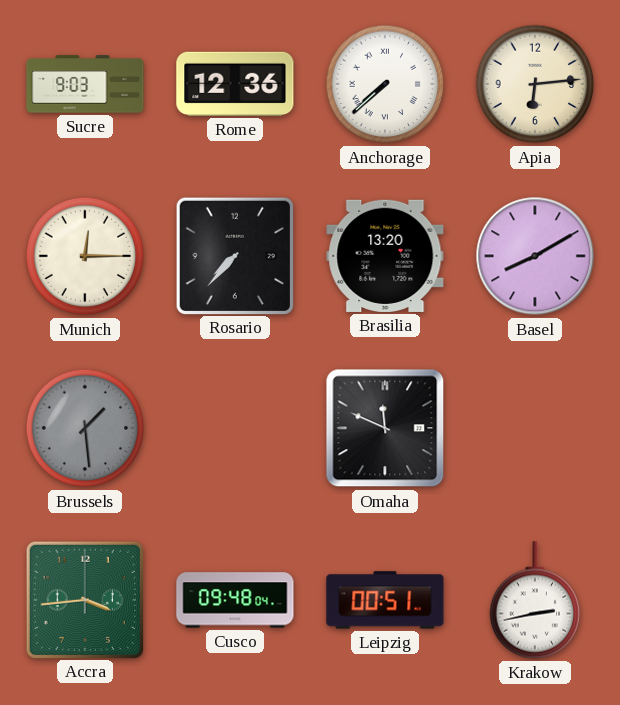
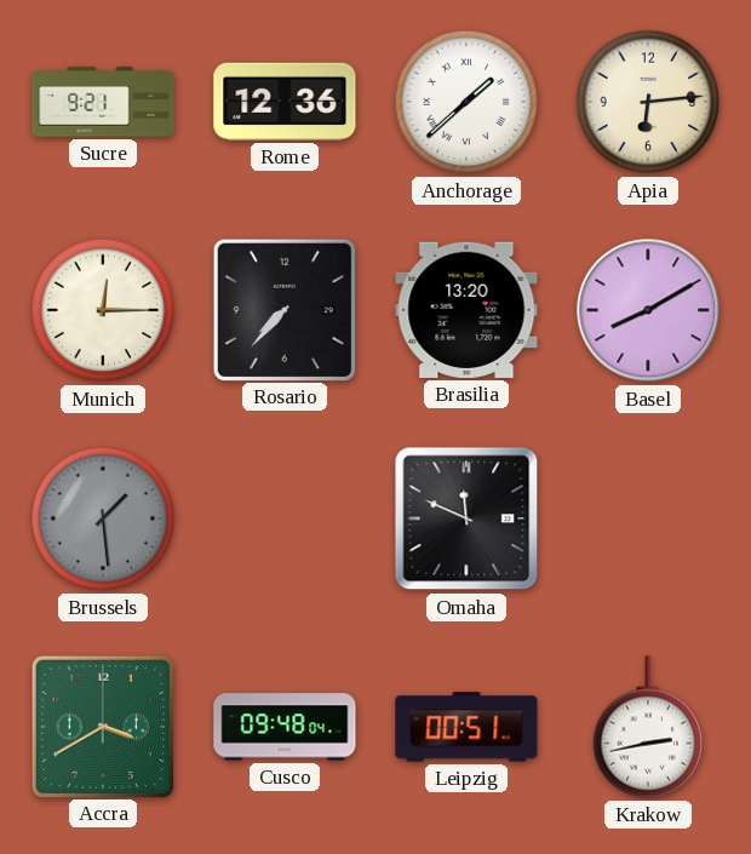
Sucre: 9:03 -> 9:21
Anchorage: 7:38 -> 1:38
Accra: 3:44 -> 3:40
